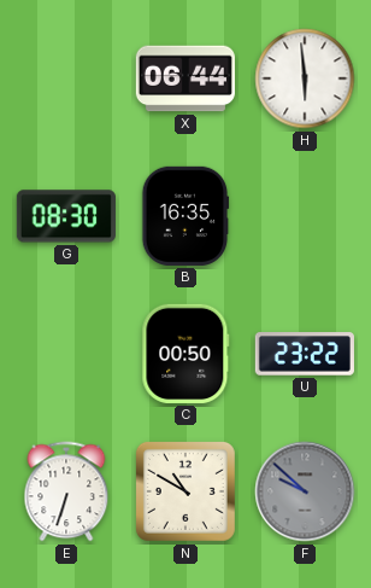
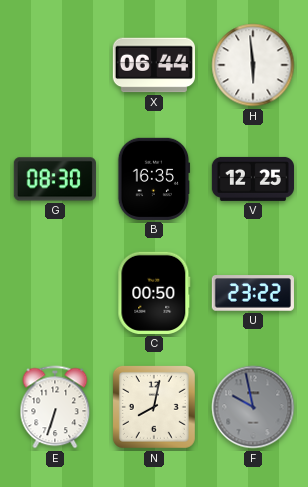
V: none -> 12:25
N: 10:50 -> 8:02
F: 9:52 -> 9:58
